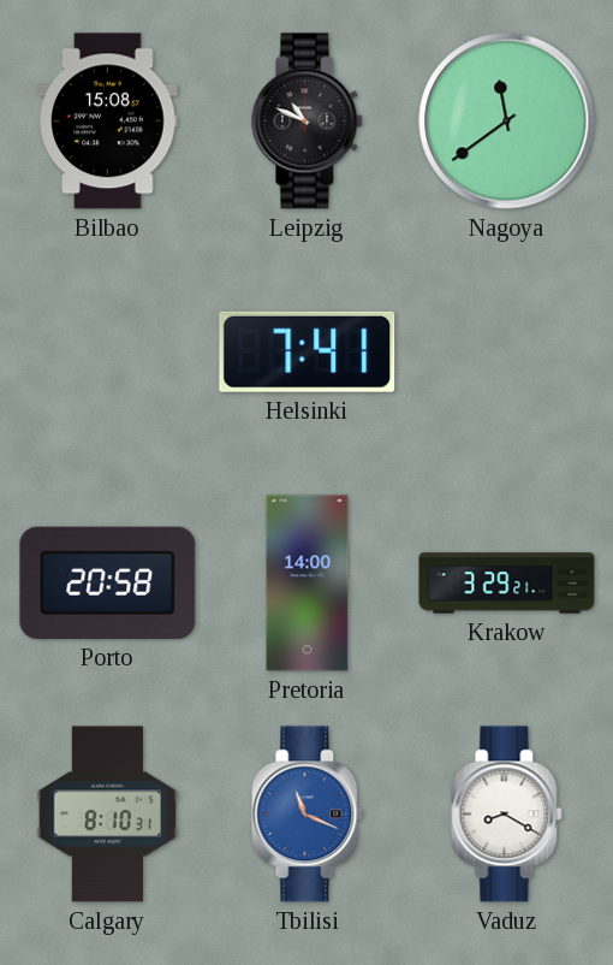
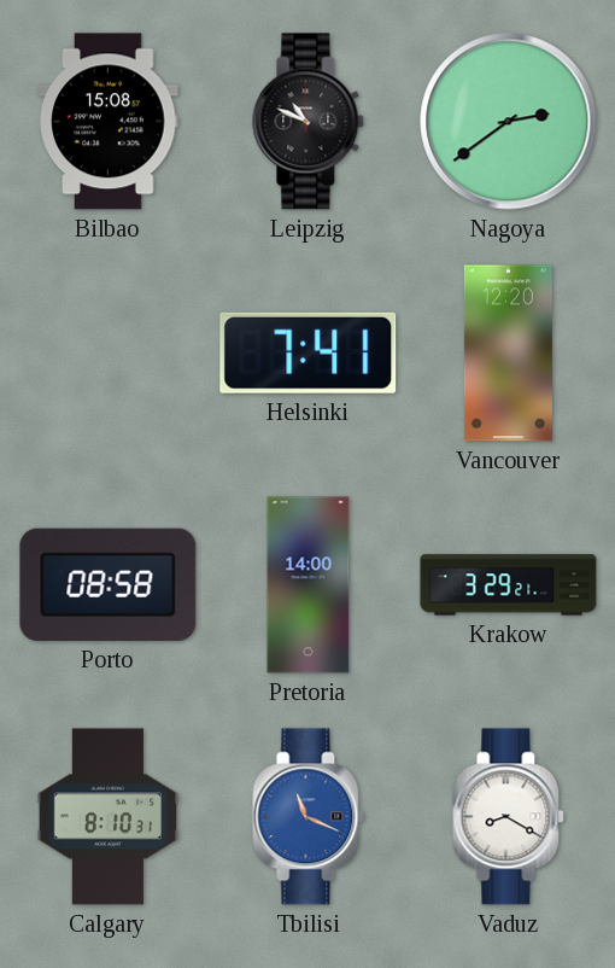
Nagoya: 11:39 -> 2:39
Vancouver: none -> 12:20
Porto: 20:58 -> 08:58
